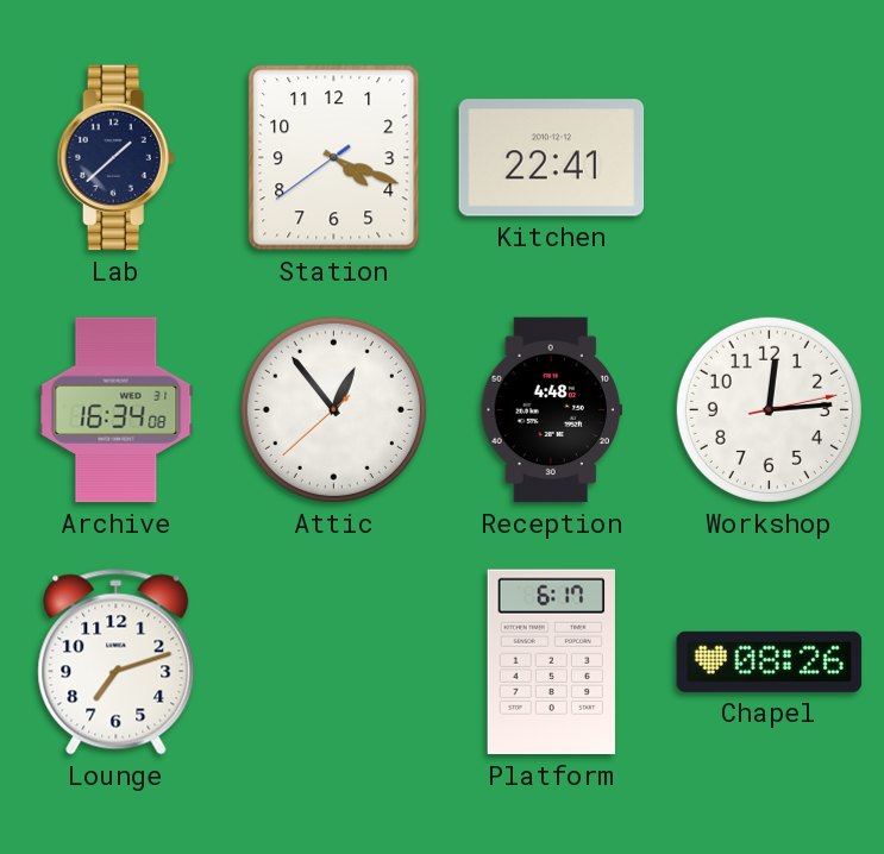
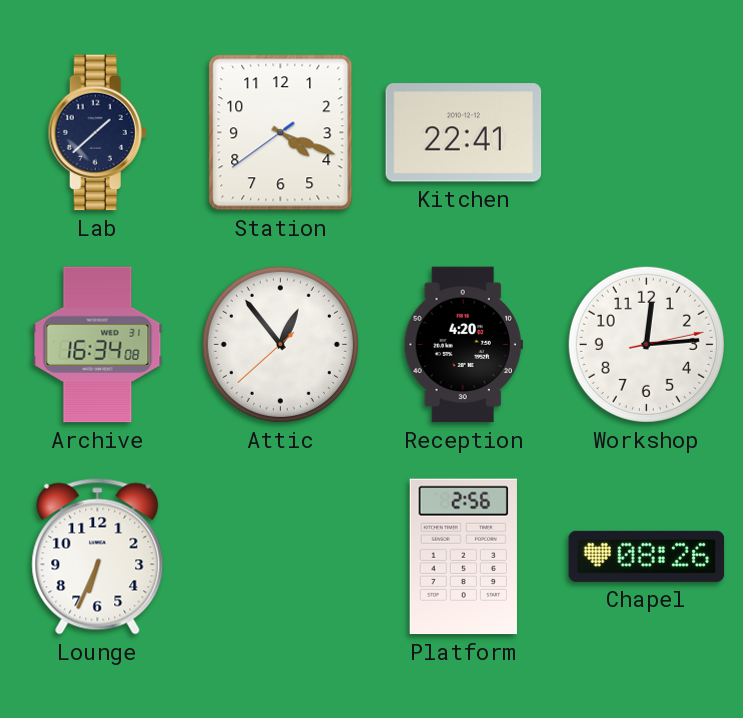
Reception: 4:48 -> 4:20
Lounge: 7:12 -> 6:34
Platform: 6:17 -> 2:56
